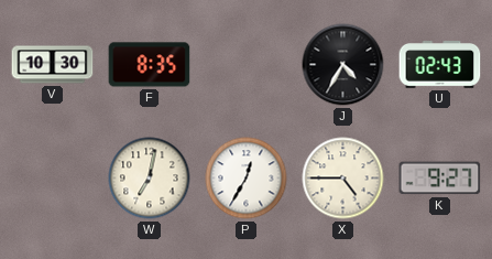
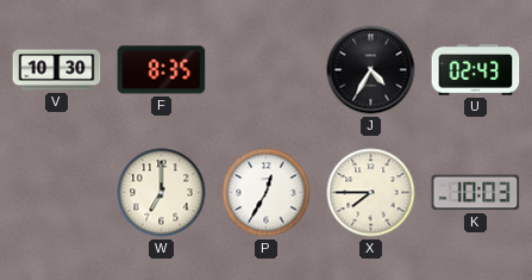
W: 7:02 -> 7:00
X: 4:45 -> 7:45
K: 9:27 -> 10:03
